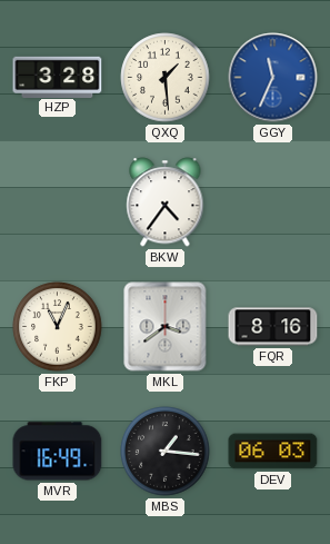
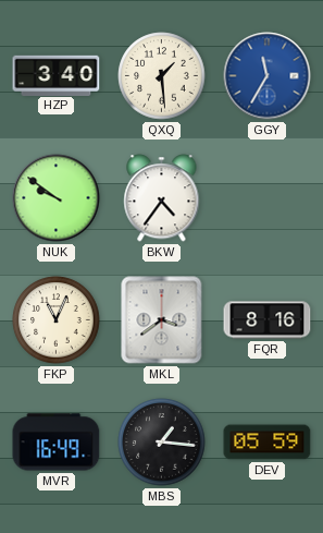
HZP: 3:28 -> 3:40
GGY: 11:34 -> 11:35
NUK: none -> 9:51
DEV: 06:03 -> 05:59
